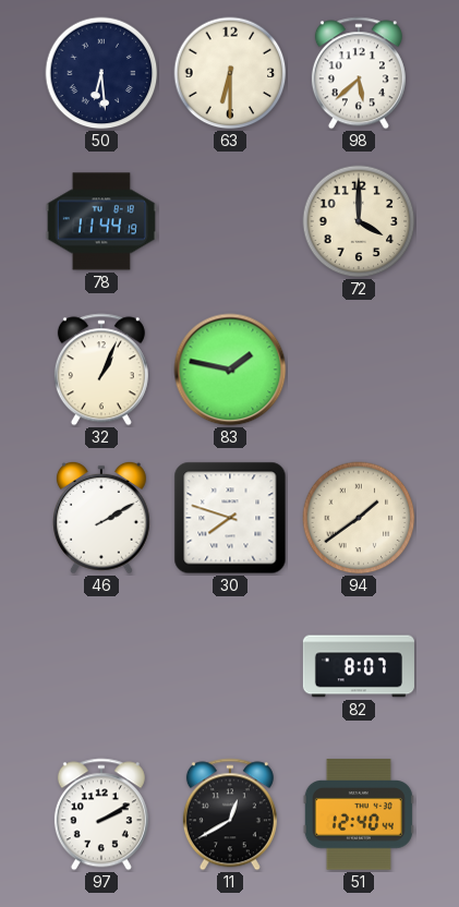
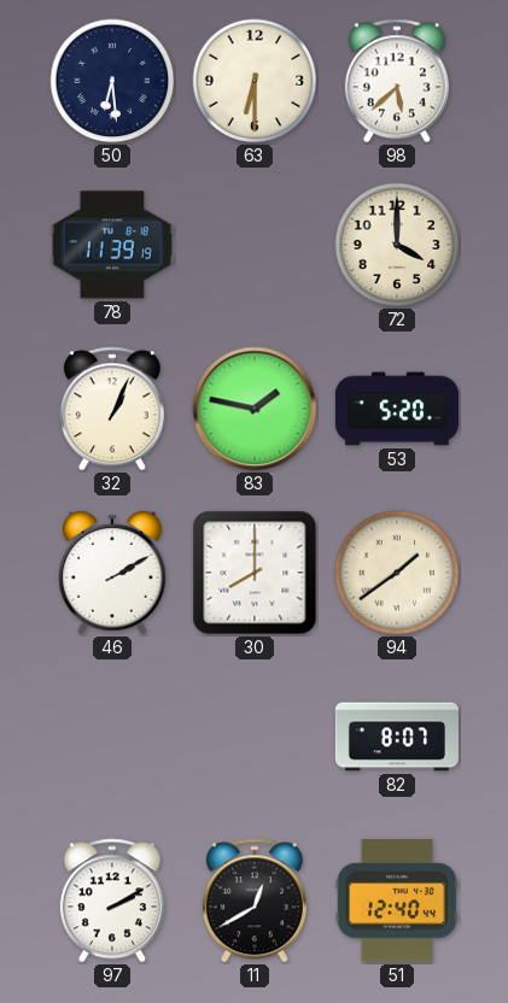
78: 11:44 -> 11:39
53: none -> 5:20
30: 7:48 -> 8:00
